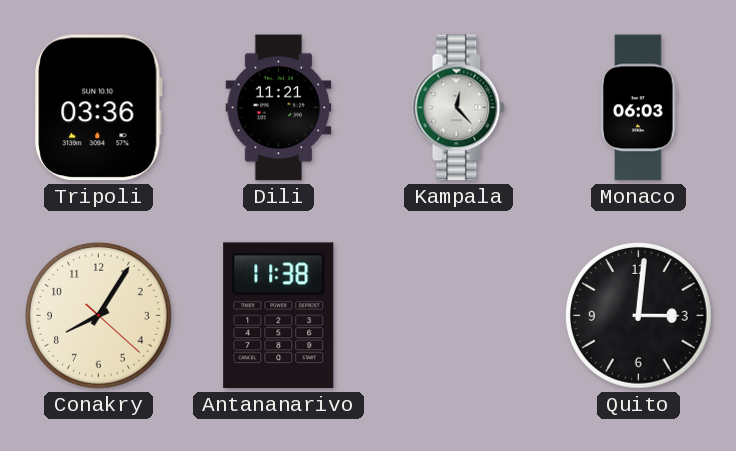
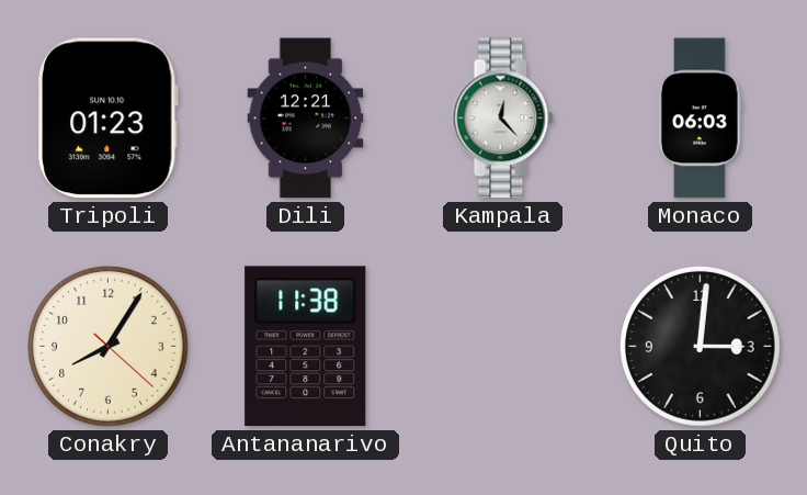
Tripoli: 03:36 -> 01:23
Dili: 11:21 -> 12:21
